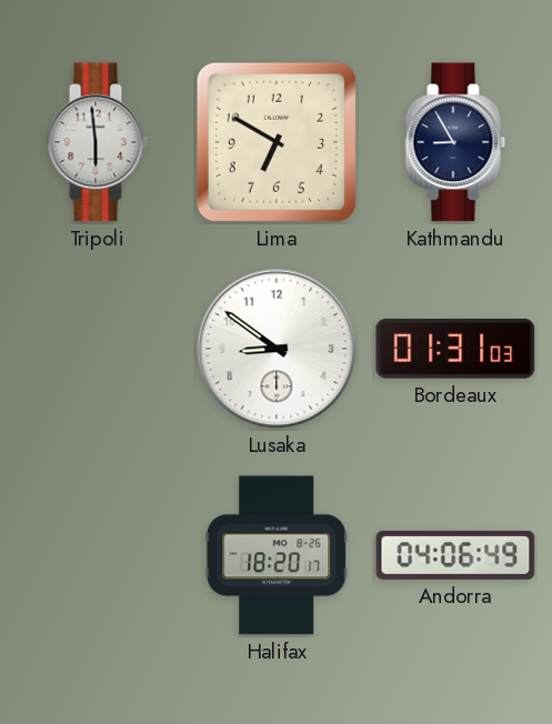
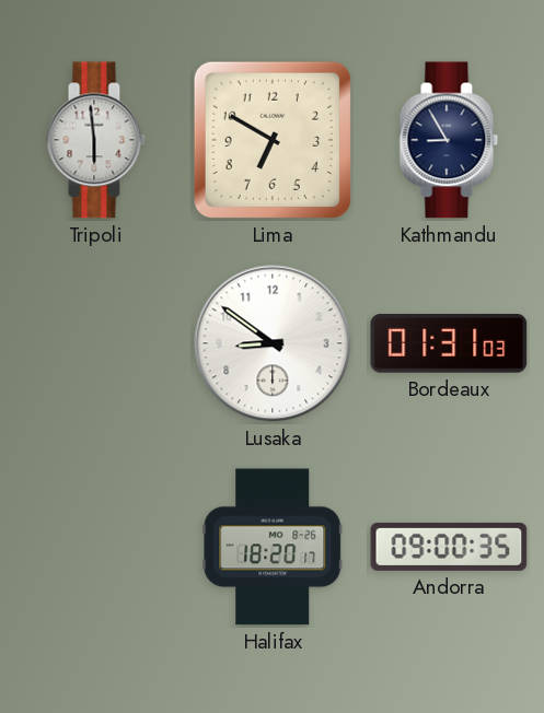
Andorra: 04:06 -> 09:00
